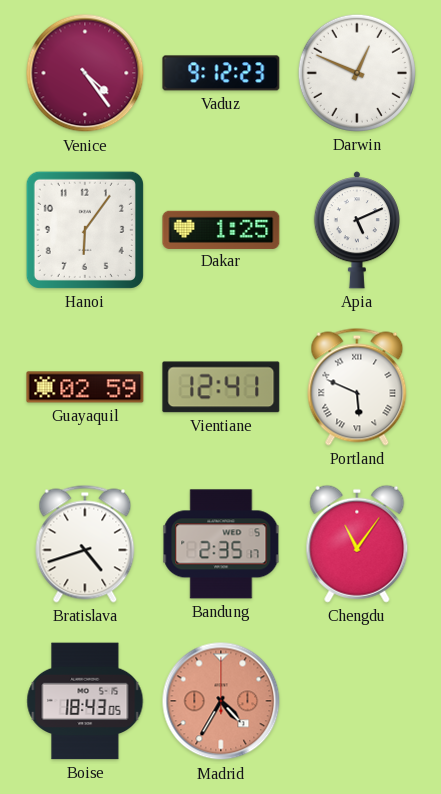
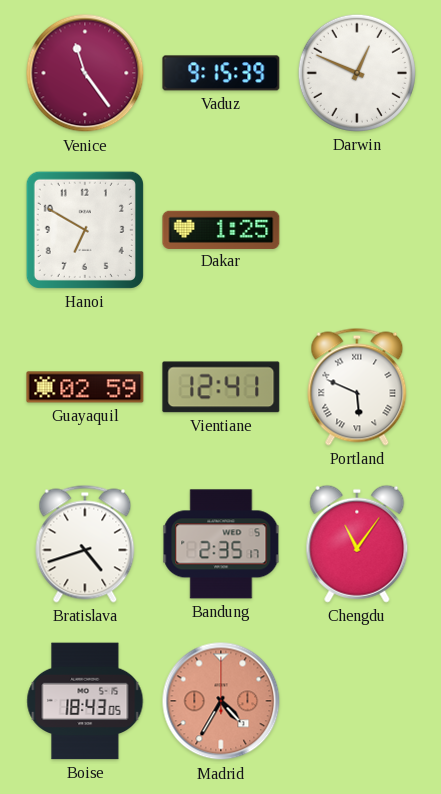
Venice: 4:24 -> 11:24
Vaduz: 9:12 -> 9:15
Hanoi: 6:06 -> 6:50
Apia: 5:11 -> none
